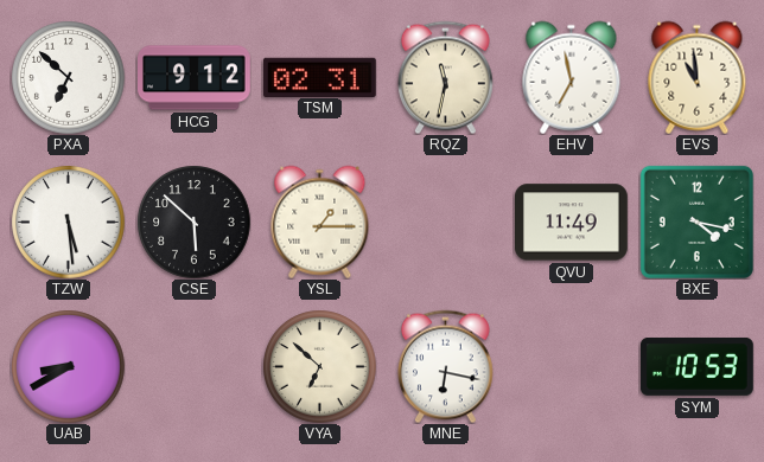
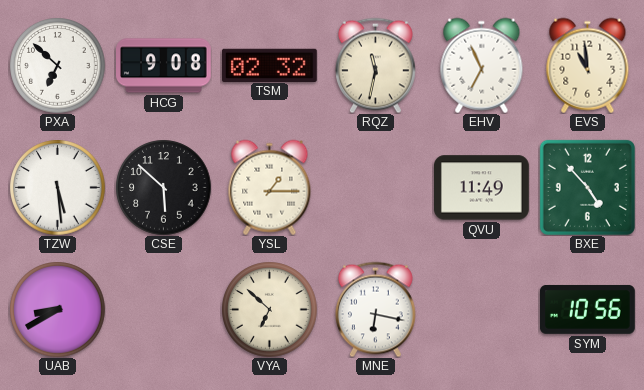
HCG: 9:12 -> 9:08
TSM: 02:31 -> 02:32
EHV: 6:58 -> 6:56
BXE: 4:17 -> 4:53
SYM: 10:53 -> 10:56
